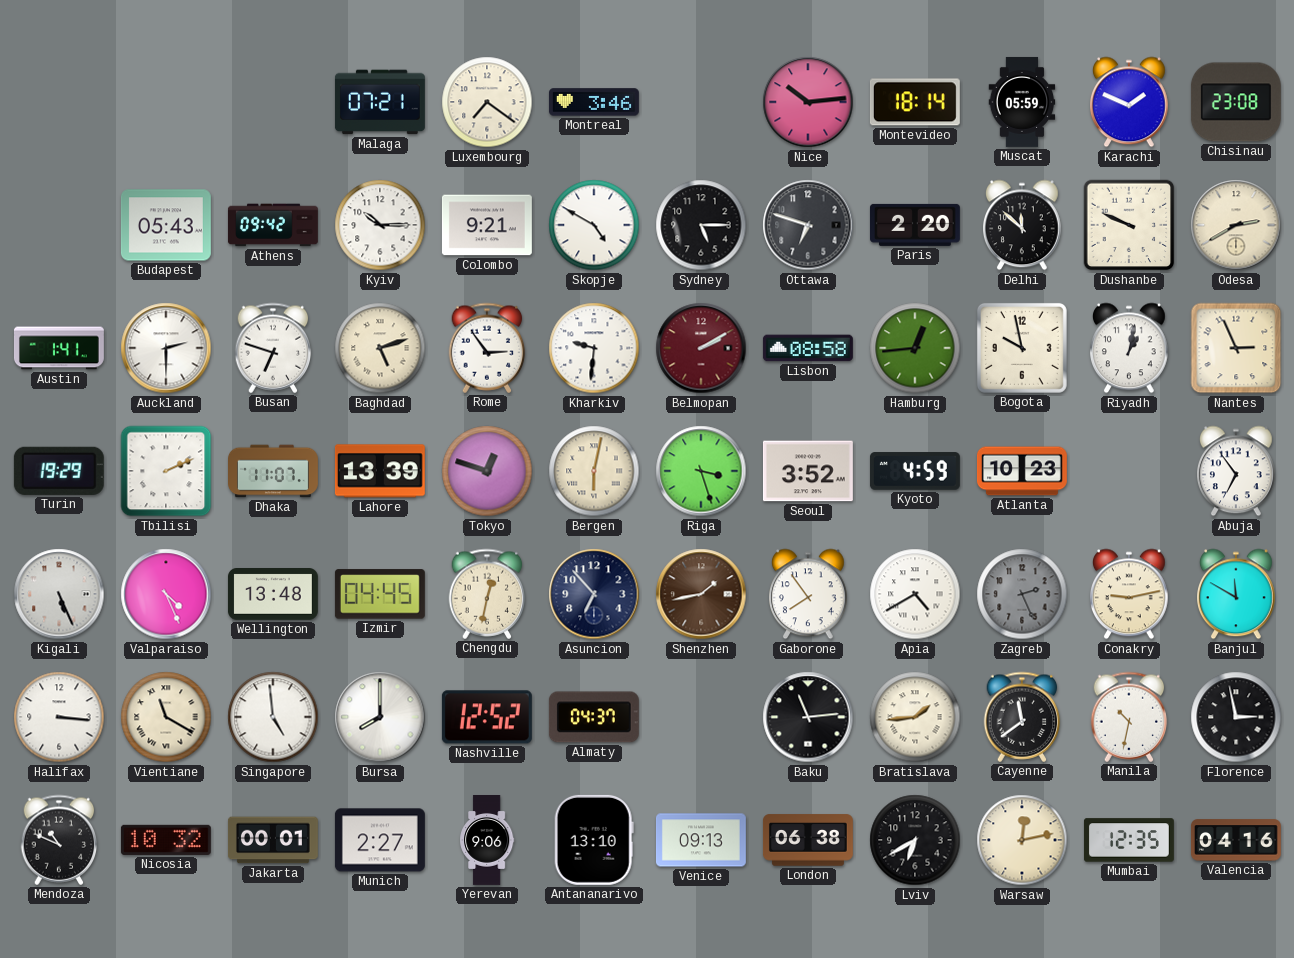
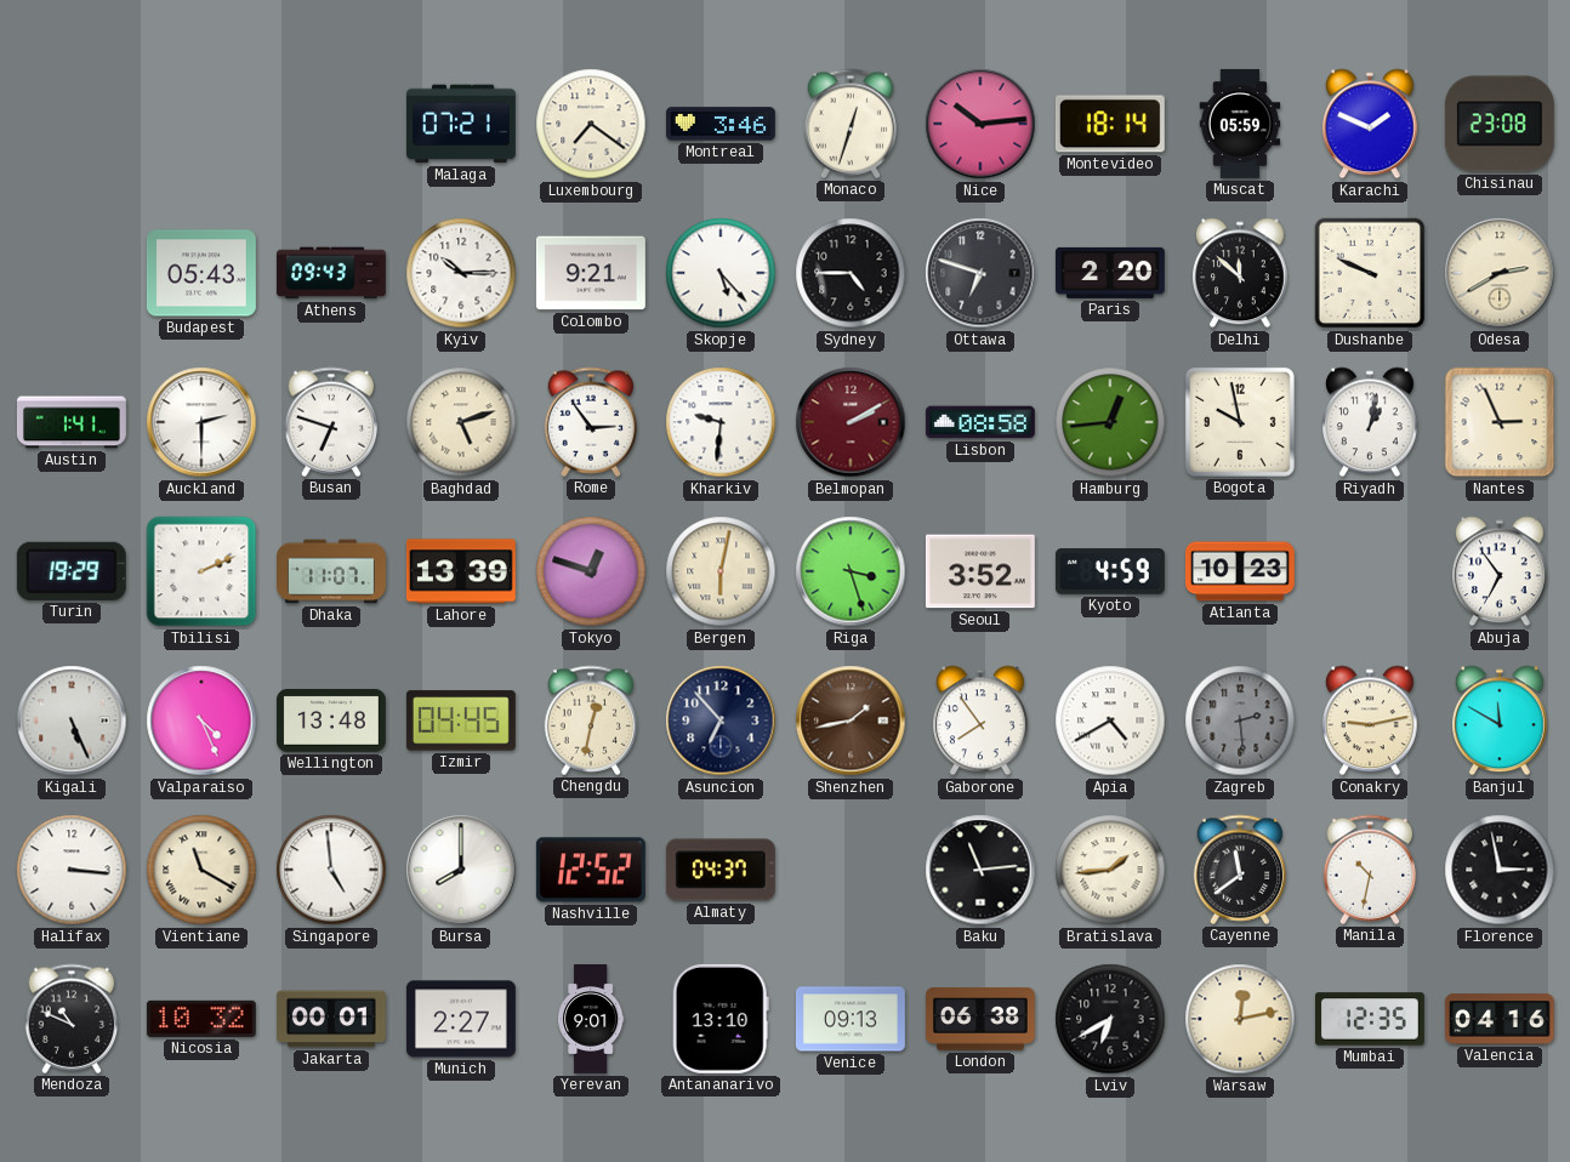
Monaco: none -> 12:33
Athens: 09:42 -> 09:43
Skopje: 4:50 -> 5:23
Sydney: 5:15 -> 4:45
Zagreb: 2:26 -> 2:29
Yerevan: 9:06 -> 9:01
